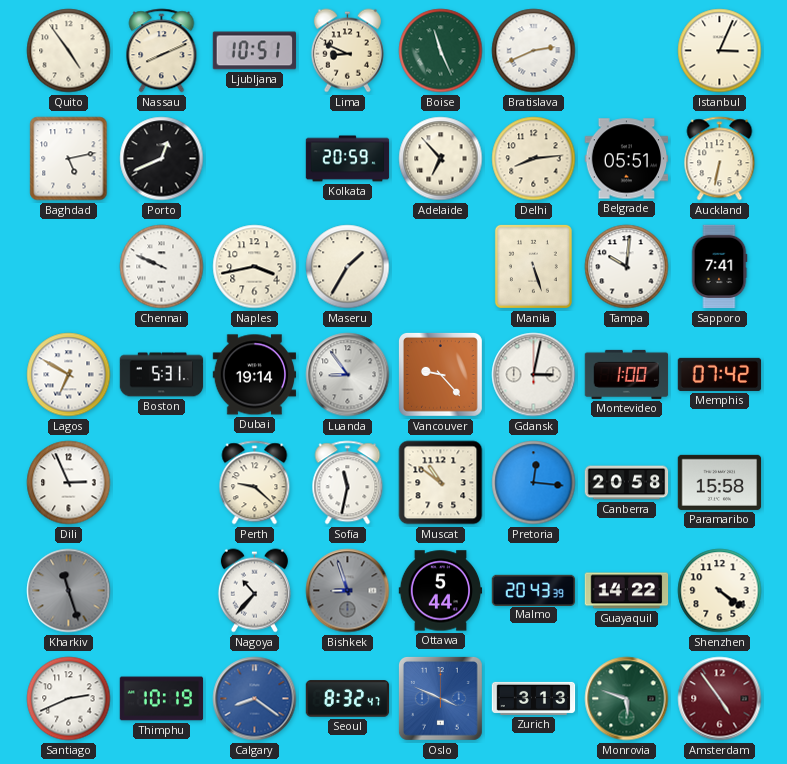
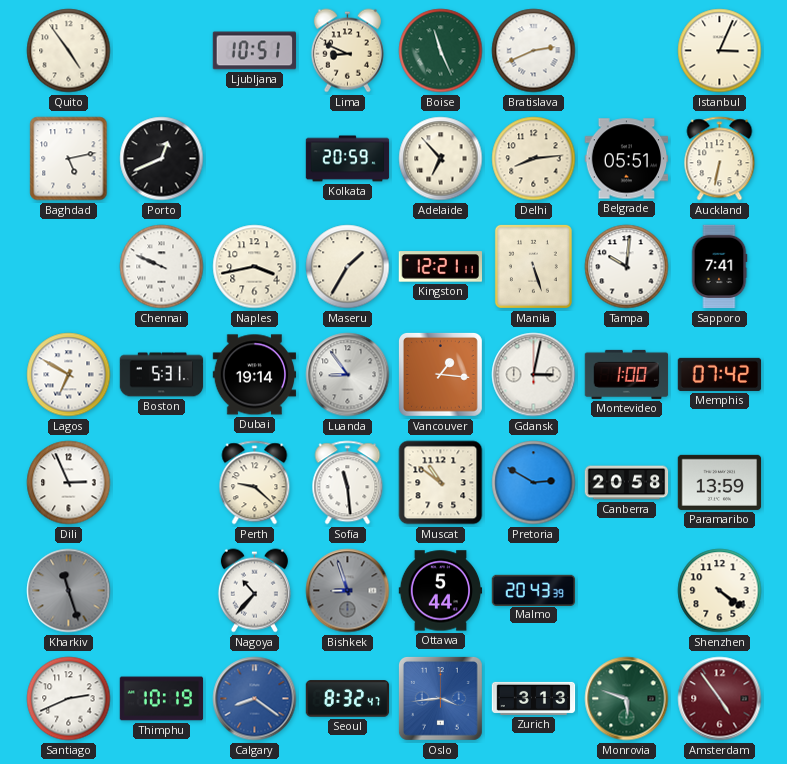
Nassau: 8:11 -> none
Kingston: none -> 12:21
Vancouver: 9:23 -> 1:16
Sofia: 11:32 -> 11:29
Pretoria: 12:16 -> 2:50
Paramaribo: 15:58 -> 13:59
Guayaquil: 14:22 -> none
Oslo: 3:49 -> 3:44
